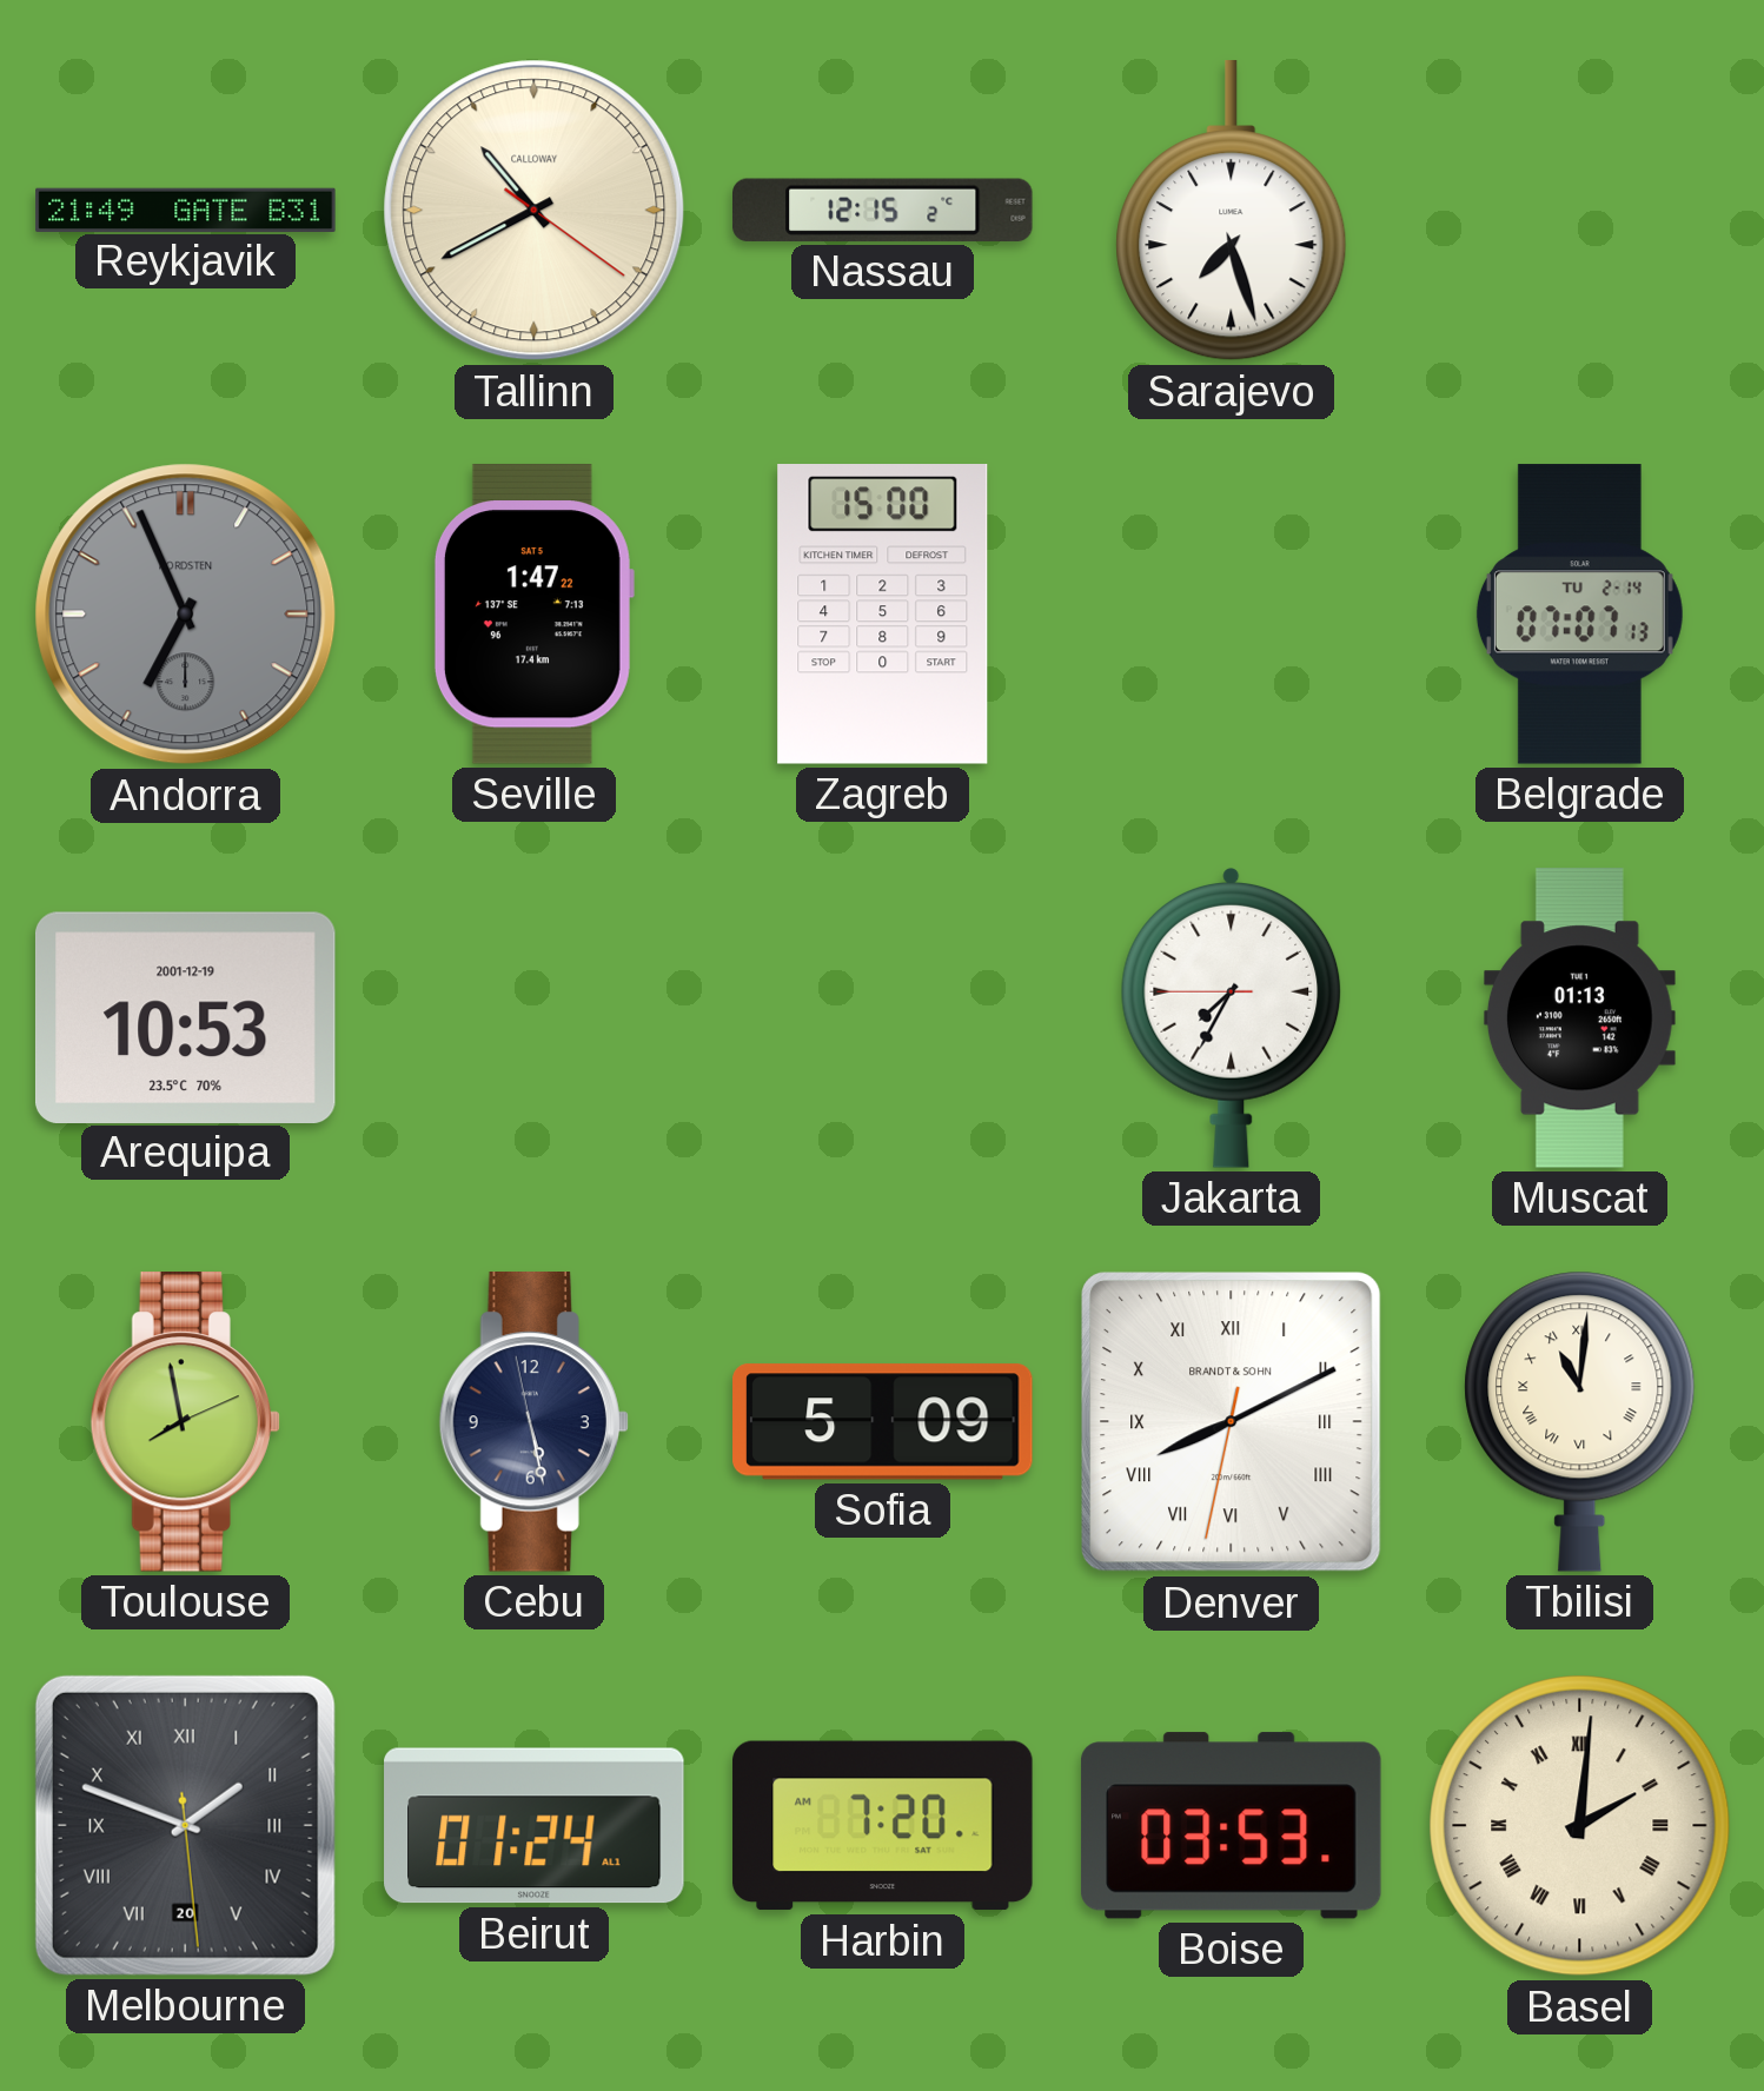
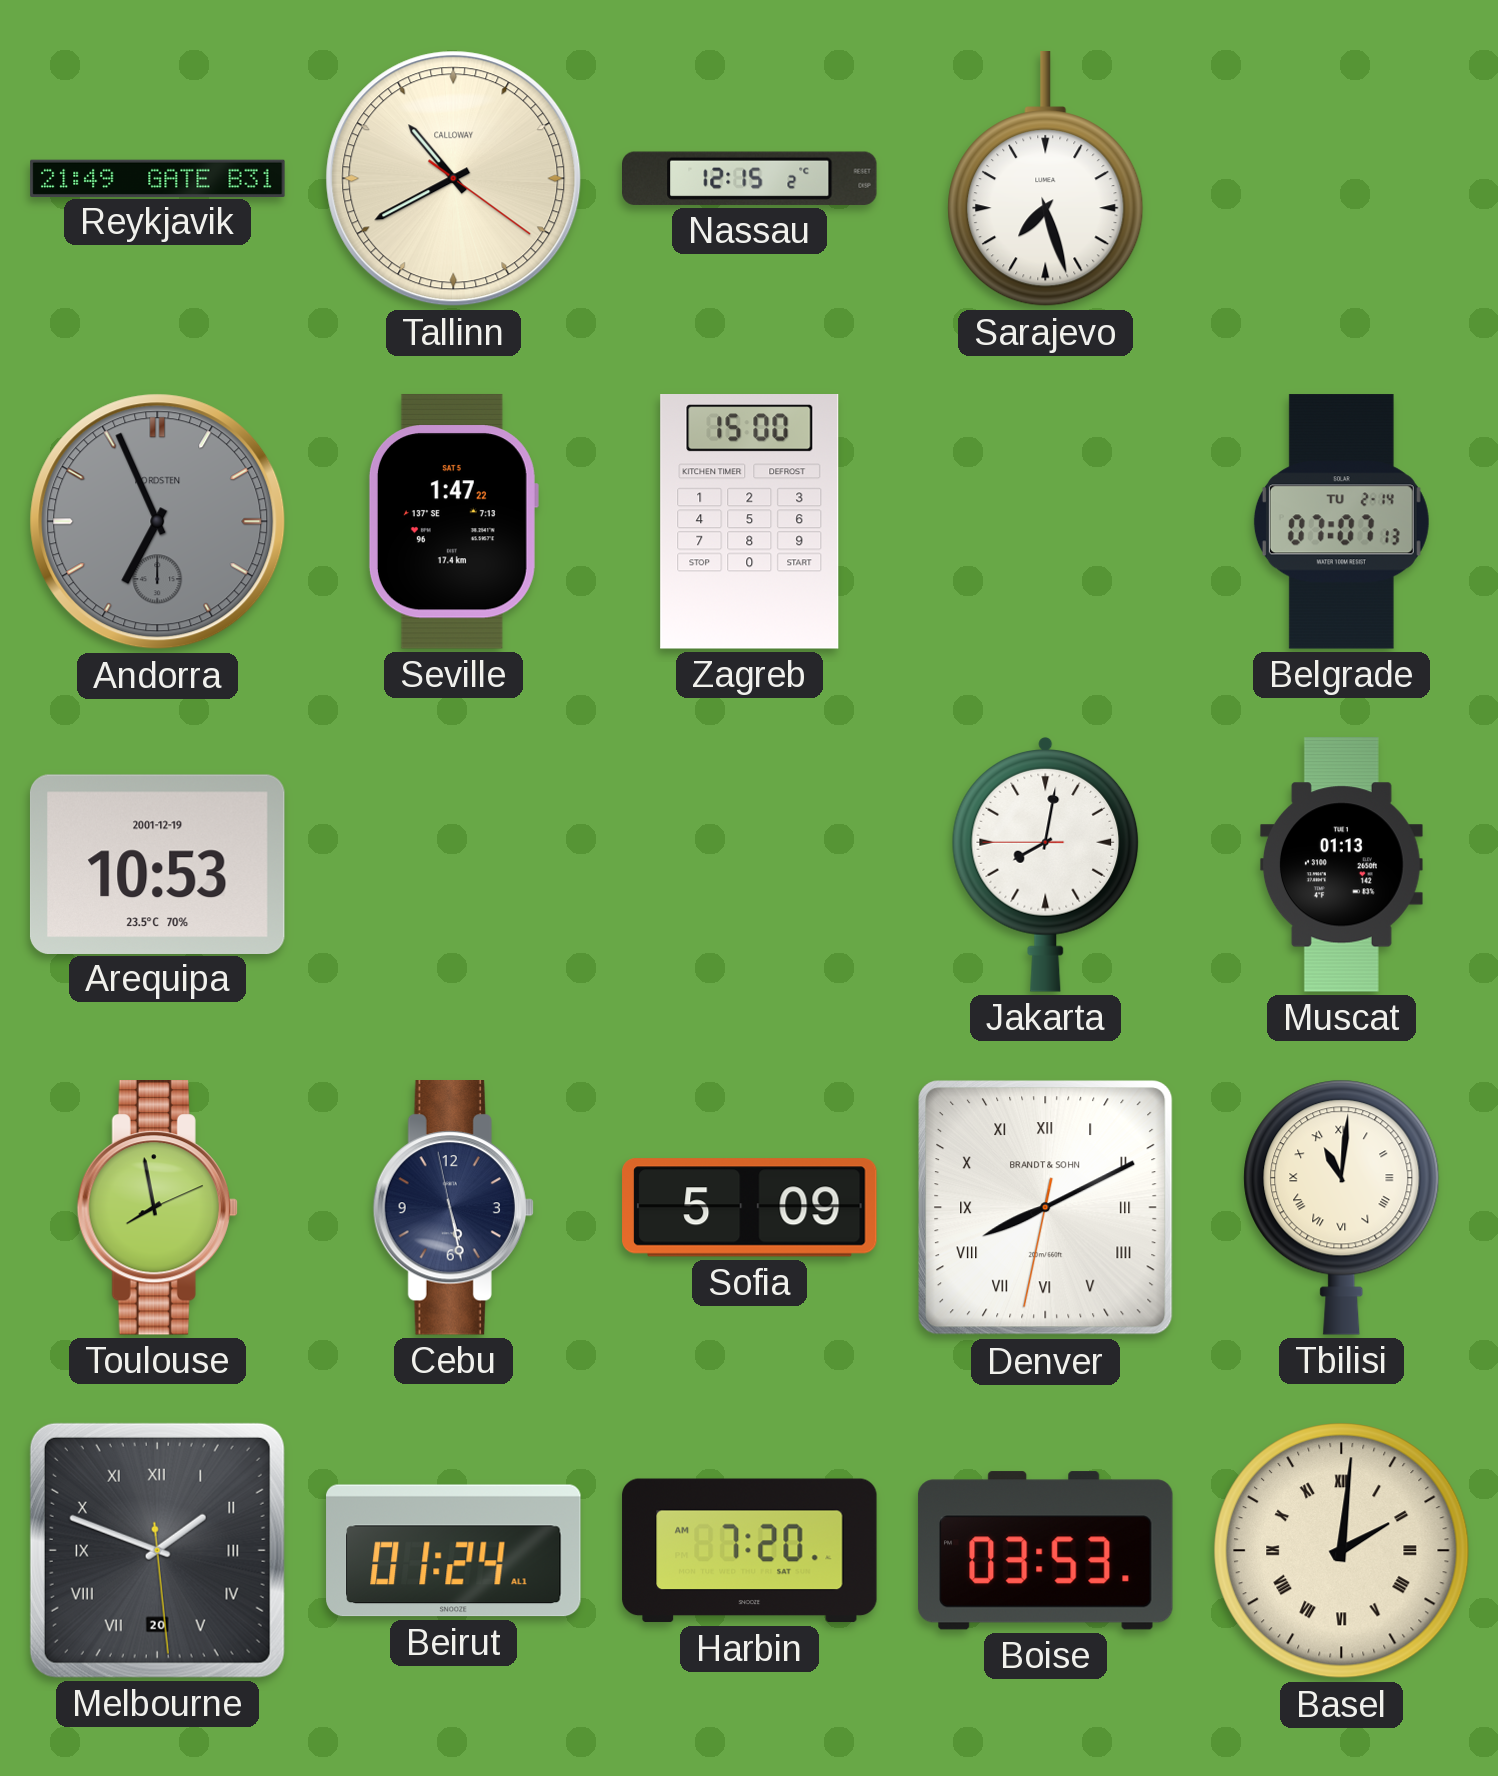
Jakarta: 7:34 -> 8:01
